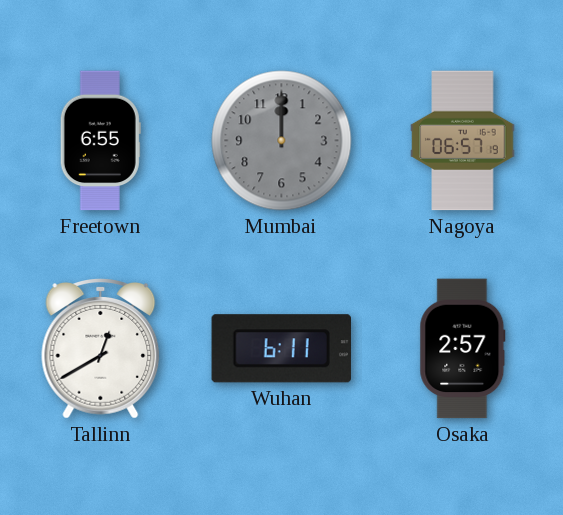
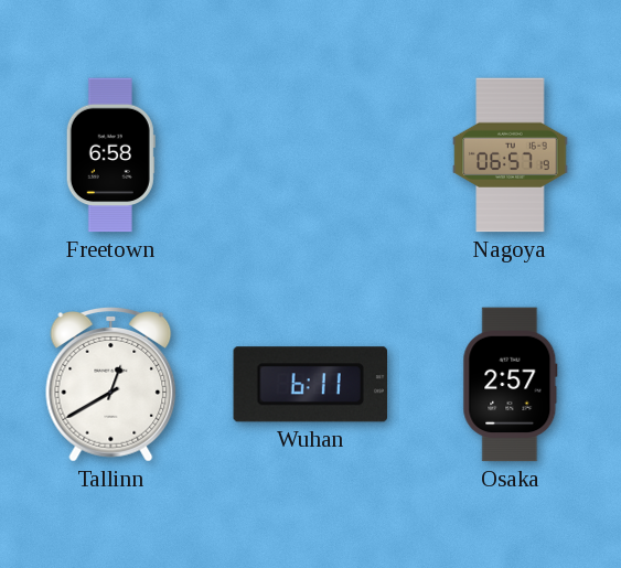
Freetown: 6:55 -> 6:58
Mumbai: 12:00 -> none
